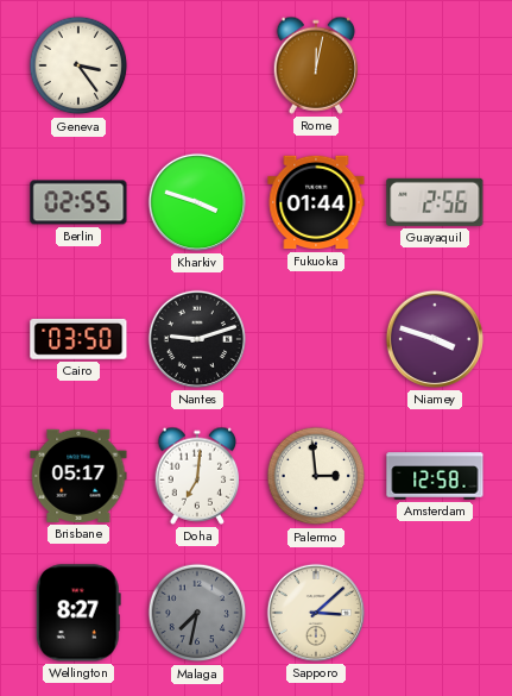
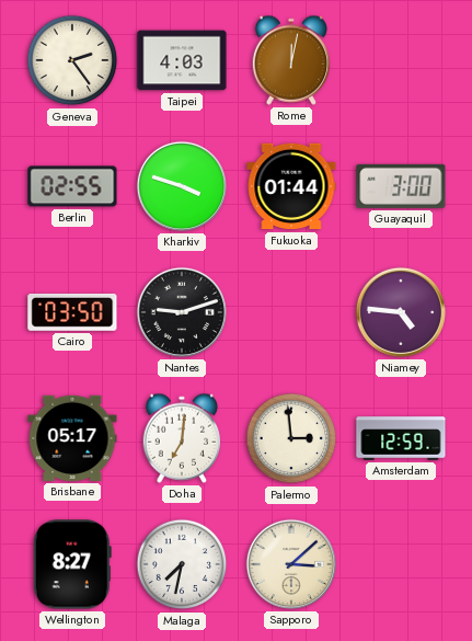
Geneva: 3:24 -> 2:24
Taipei: none -> 4:03
Guayaquil: 2:56 -> 3:00
Niamey: 3:48 -> 4:46
Amsterdam: 12:58 -> 12:59
Malaga dial: grey -> white
